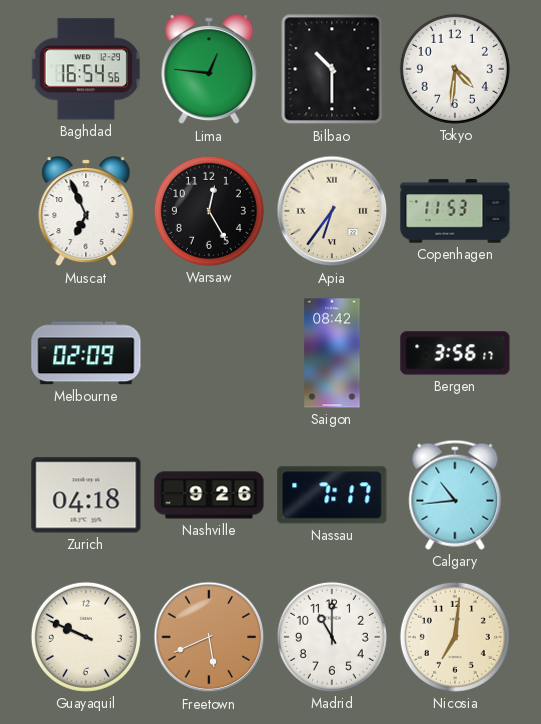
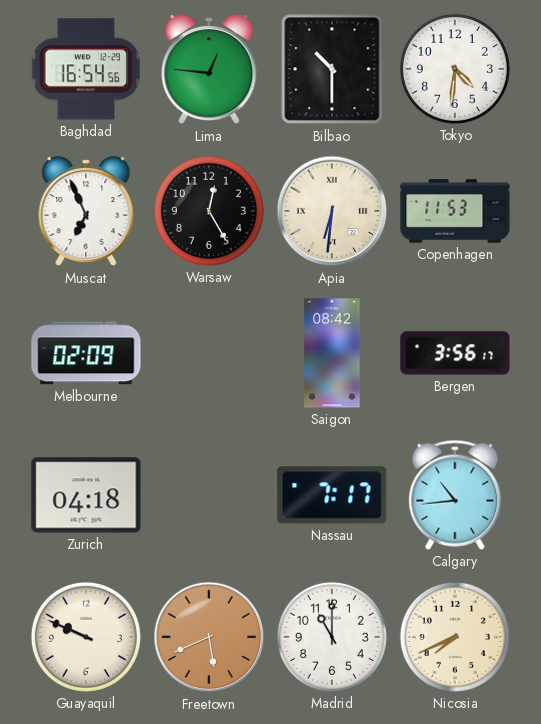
Apia: 6:36 -> 6:31
Nashville: 9:26 -> none
Nicosia: 7:01 -> 7:41
